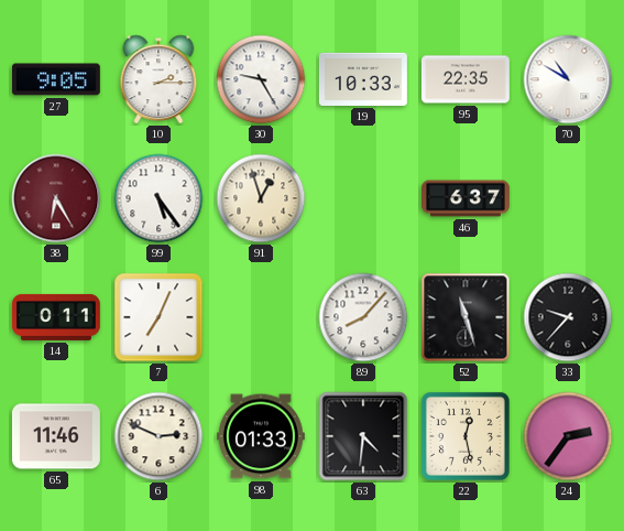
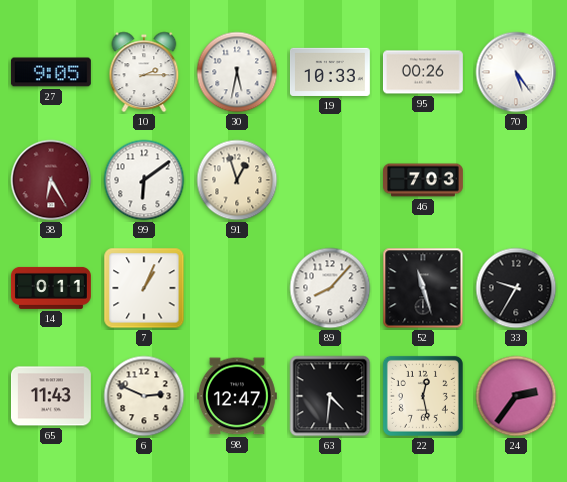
30: 9:25 -> 5:32
95: 22:35 -> 00:26
70: 10:50 -> 5:24
99: 5:24 -> 6:09
46: 6:37 -> 7:03
7: 7:04 -> 1:04
33: 9:37 -> 9:35
65: 11:46 -> 11:43
98: 01:33 -> 12:47
